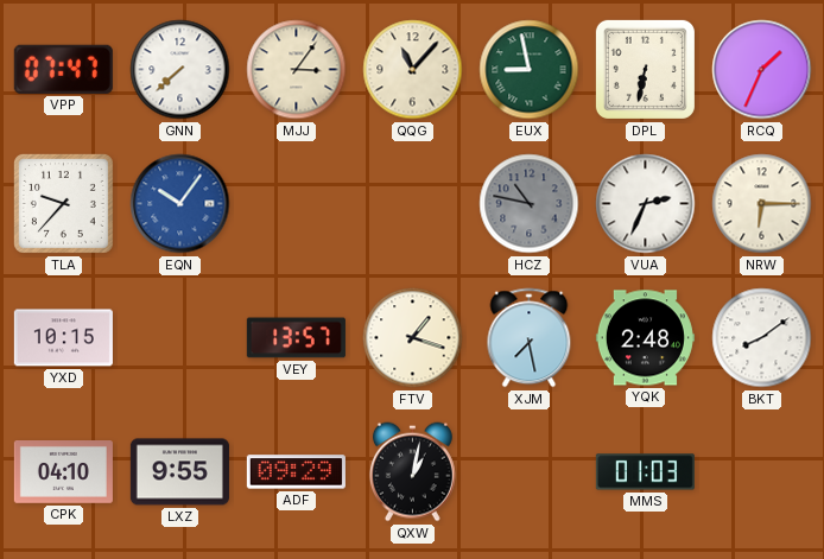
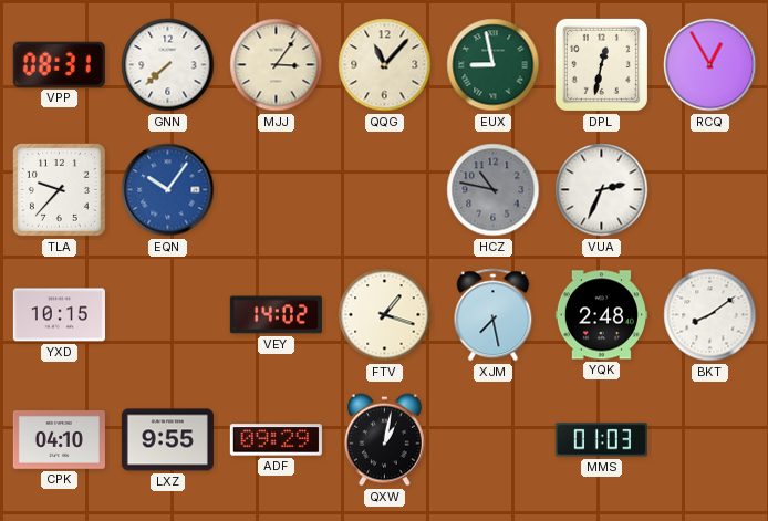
VPP: 07:47 -> 08:31
DPL: 6:32 -> 12:32
RCQ: 1:34 -> 12:55
NRW: 6:15 -> none
VEY: 13:57 -> 14:02
